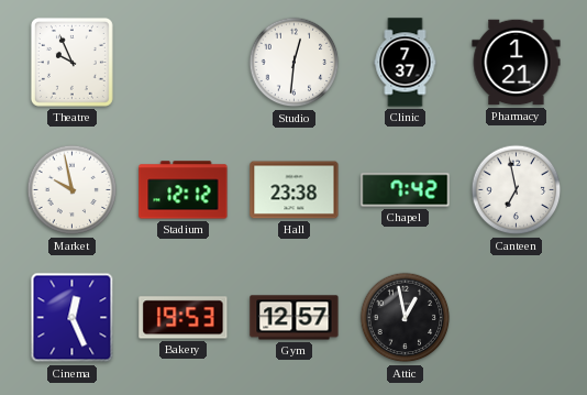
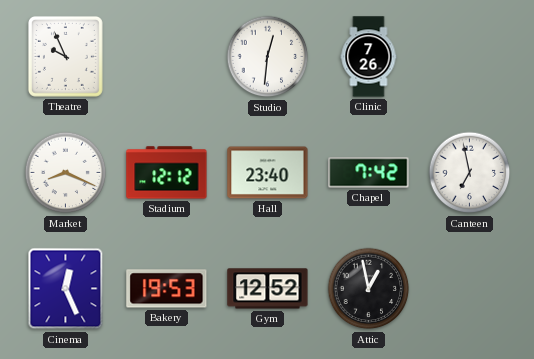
Clinic: 7:37 -> 7:26
Pharmacy: 1:21 -> none
Market: 9:58 -> 8:19
Hall: 23:38 -> 23:40
Gym: 12:57 -> 12:52
